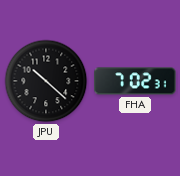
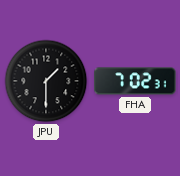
JPU: 10:22 -> 1:30
